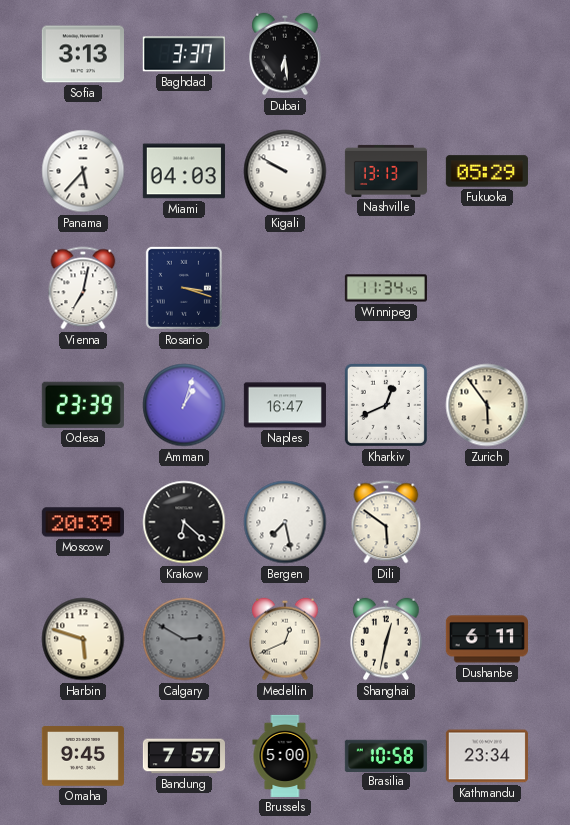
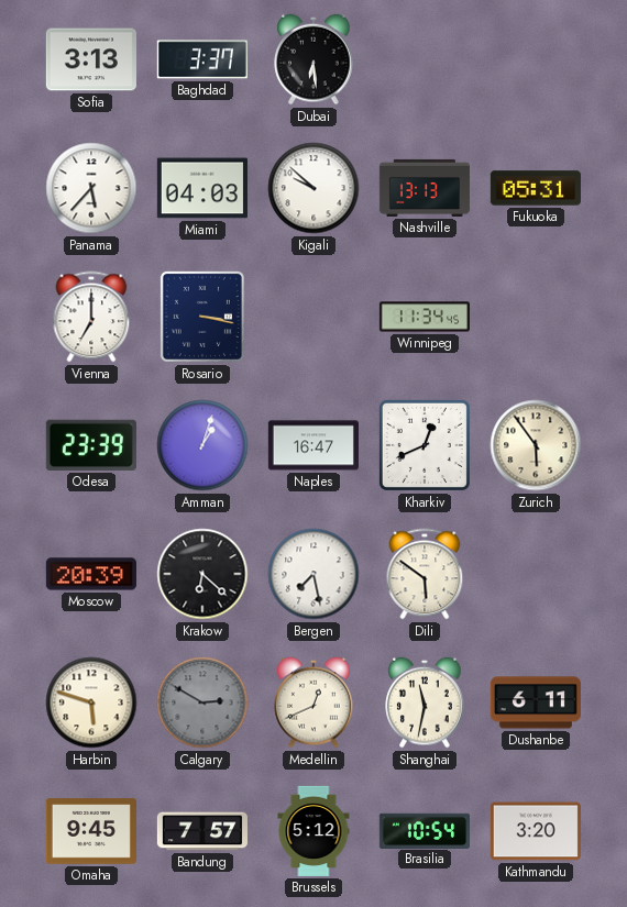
Kigali: 9:50 -> 9:52
Fukuoka: 05:29 -> 05:31
Vienna: 7:02 -> 7:00
Rosario: 3:18 -> 3:17
Shanghai: 12:32 -> 11:32
Brussels: 5:00 -> 5:12
Brasilia: 10:58 -> 10:54
Kathmandu: 23:34 -> 3:20
